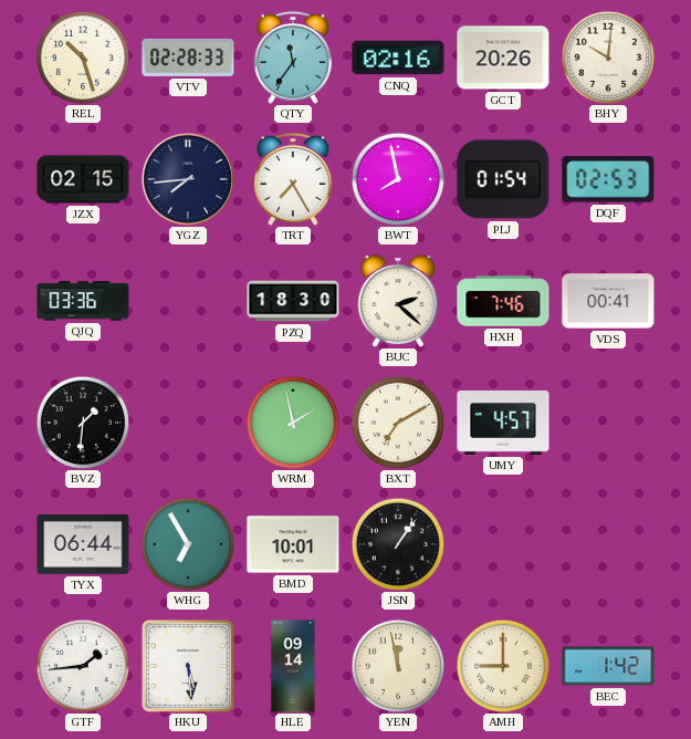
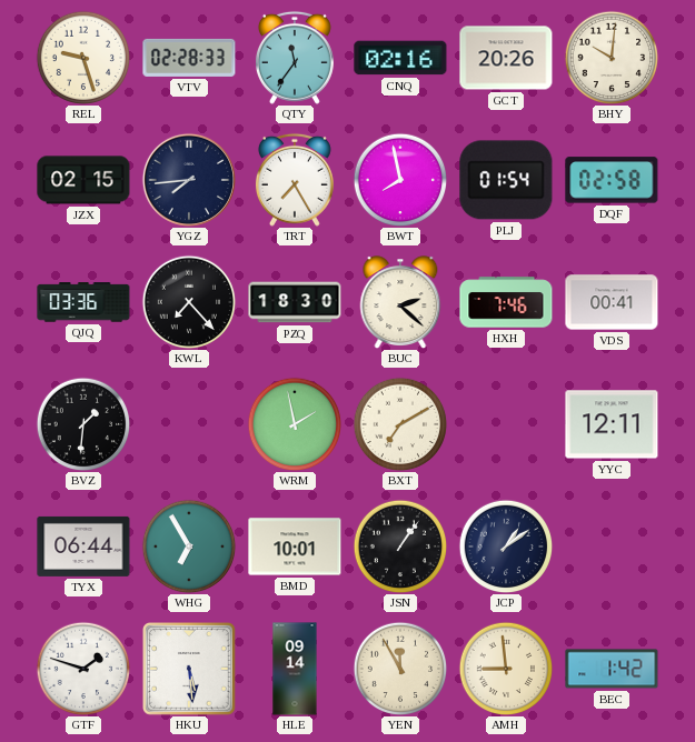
REL: 10:27 -> 9:27
DQF: 02:53 -> 02:58
KWL: none -> 7:23
UMY: 4:57 -> none
YYC: none -> 12:11
JCP: none -> 1:09
GTF: 1:44 -> 1:48
YEN: 11:58 -> 11:55
AMH: 9:00 -> 8:59
